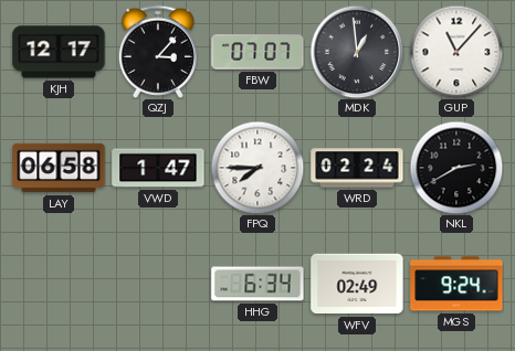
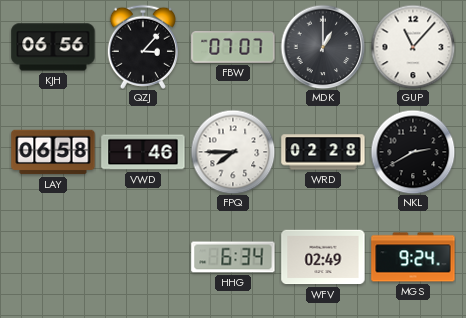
KJH: 12:17 -> 06:56
MDK: 12:59 -> 1:00
VWD: 1:47 -> 1:46
WRD: 02:24 -> 02:28
